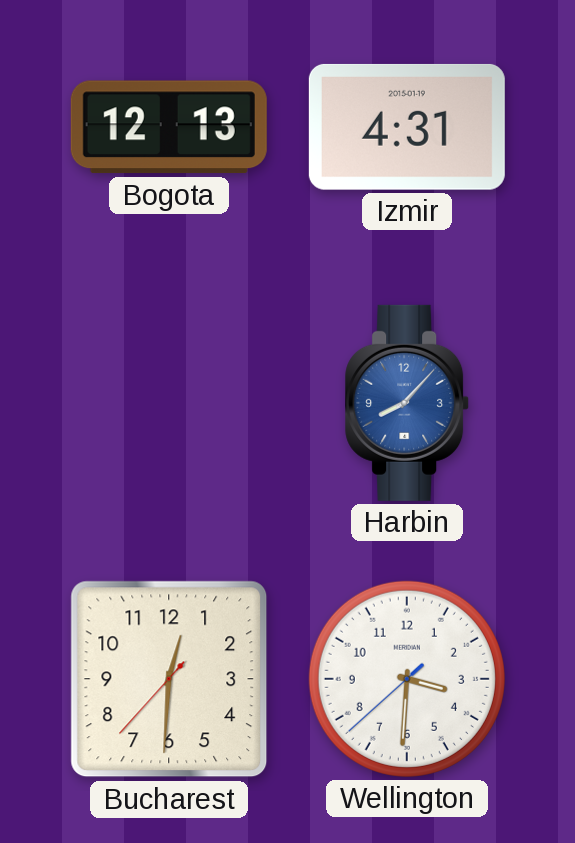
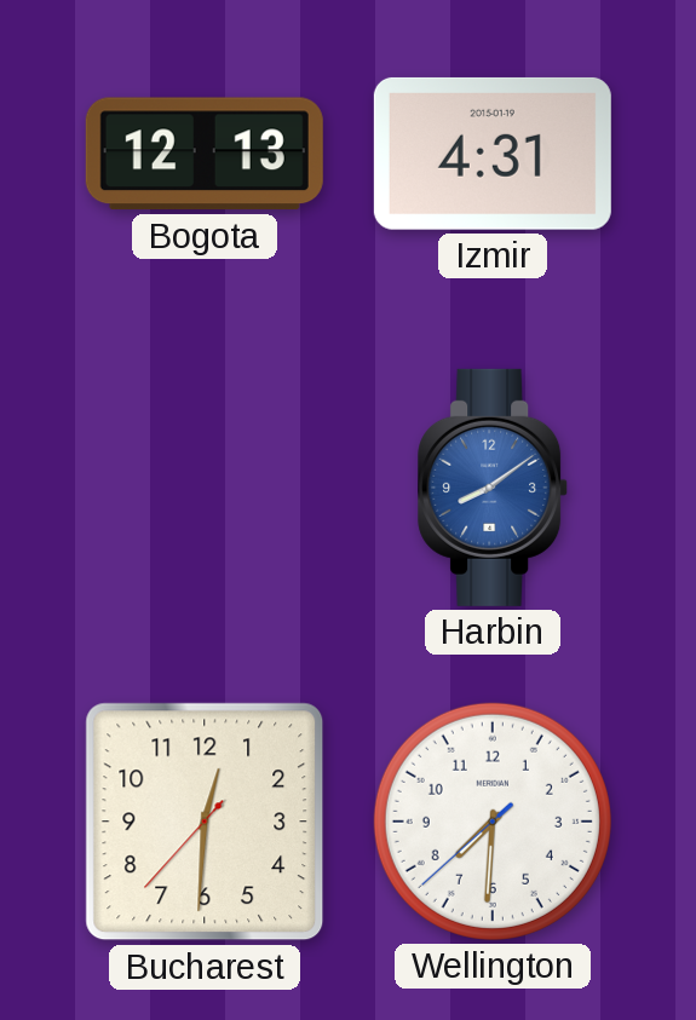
Harbin: 8:07 -> 8:09
Wellington: 3:30 -> 7:30
